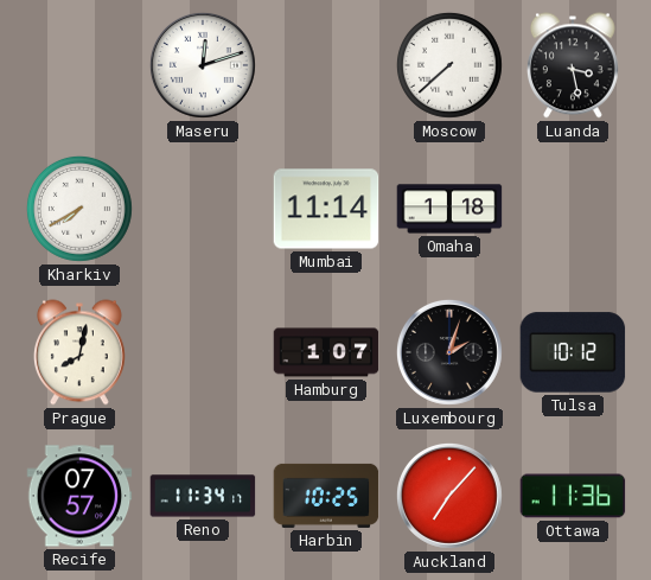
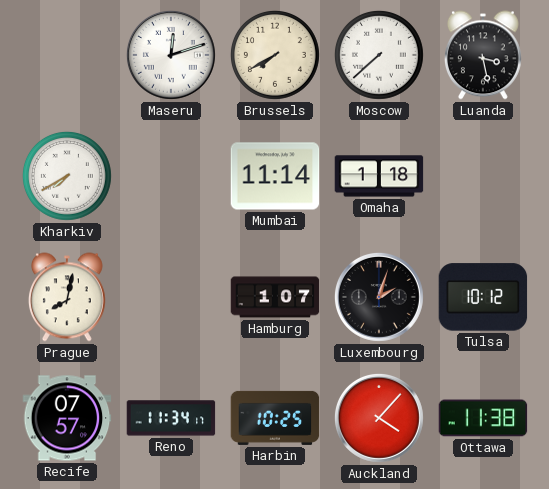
Brussels: none -> 7:40
Auckland: 7:07 -> 4:07
Ottawa: 11:36 -> 11:38
